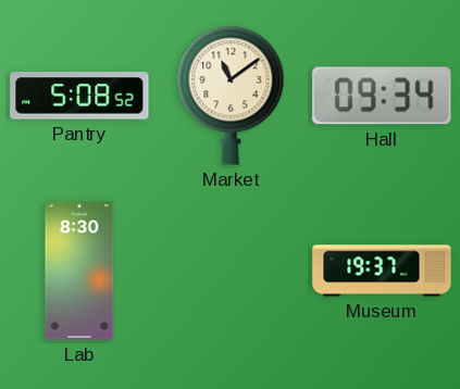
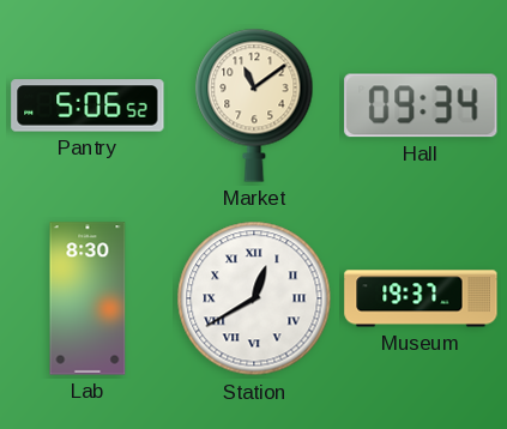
Pantry: 5:08 -> 5:06
Station: none -> 12:40
